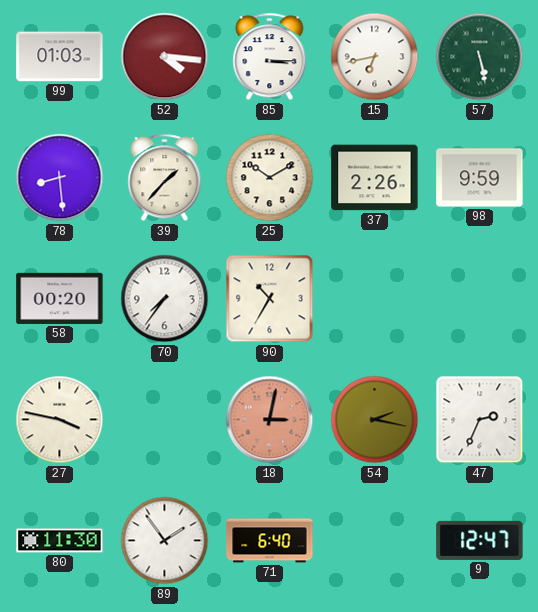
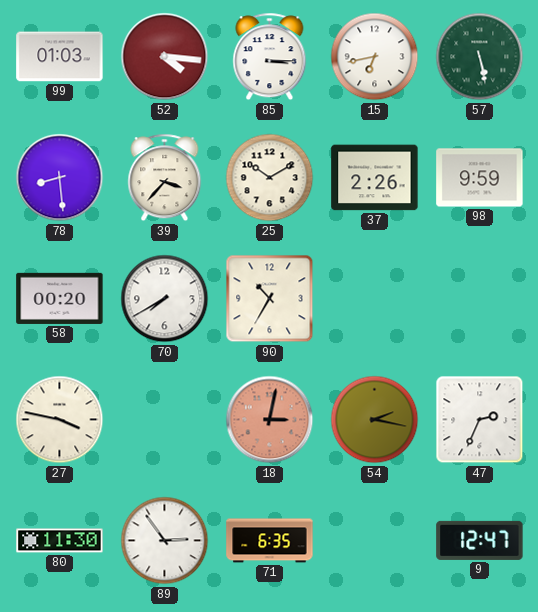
39: 1:37 -> 3:37
70: 7:36 -> 7:40
89: 1:54 -> 2:54
71: 6:40 -> 6:35
